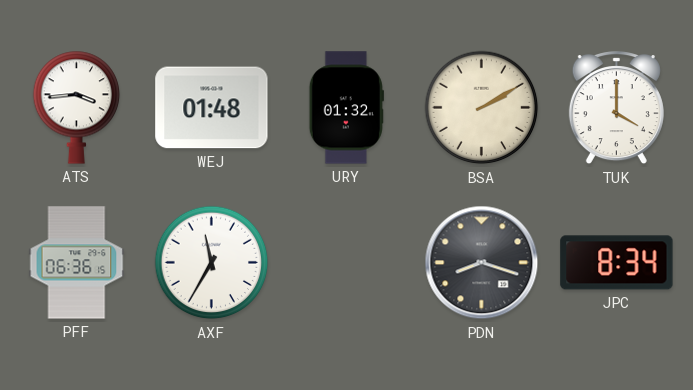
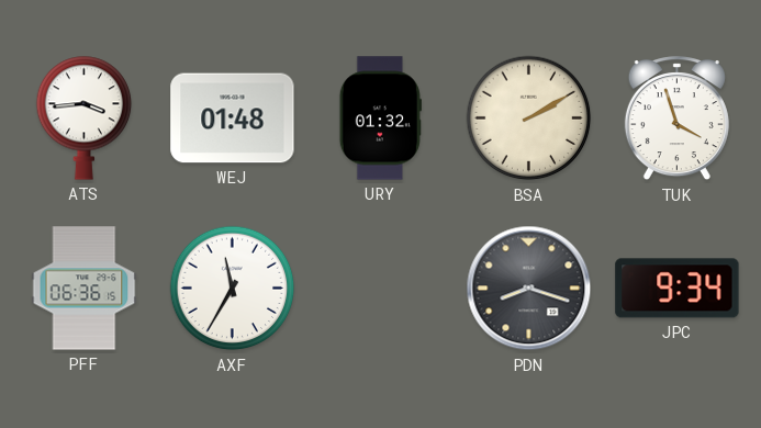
TUK: 4:00 -> 3:57
JPC: 8:34 -> 9:34
